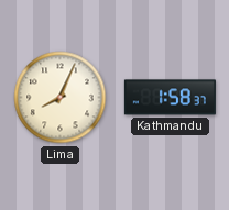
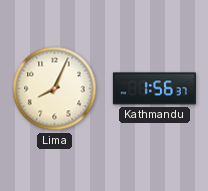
Kathmandu: 1:58 -> 1:56
